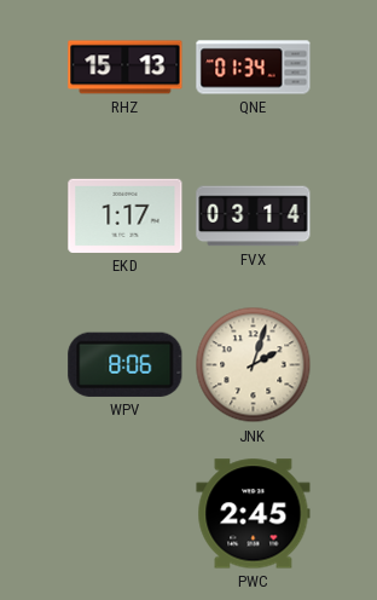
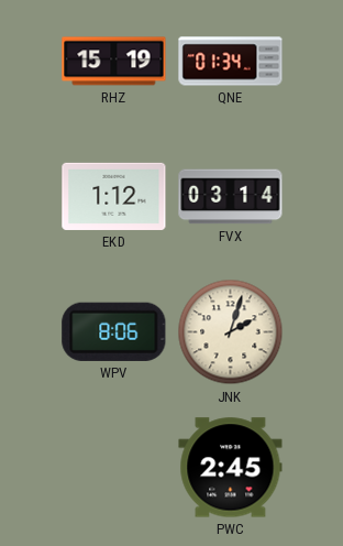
RHZ: 15:13 -> 15:19
EKD: 1:17 -> 1:12
